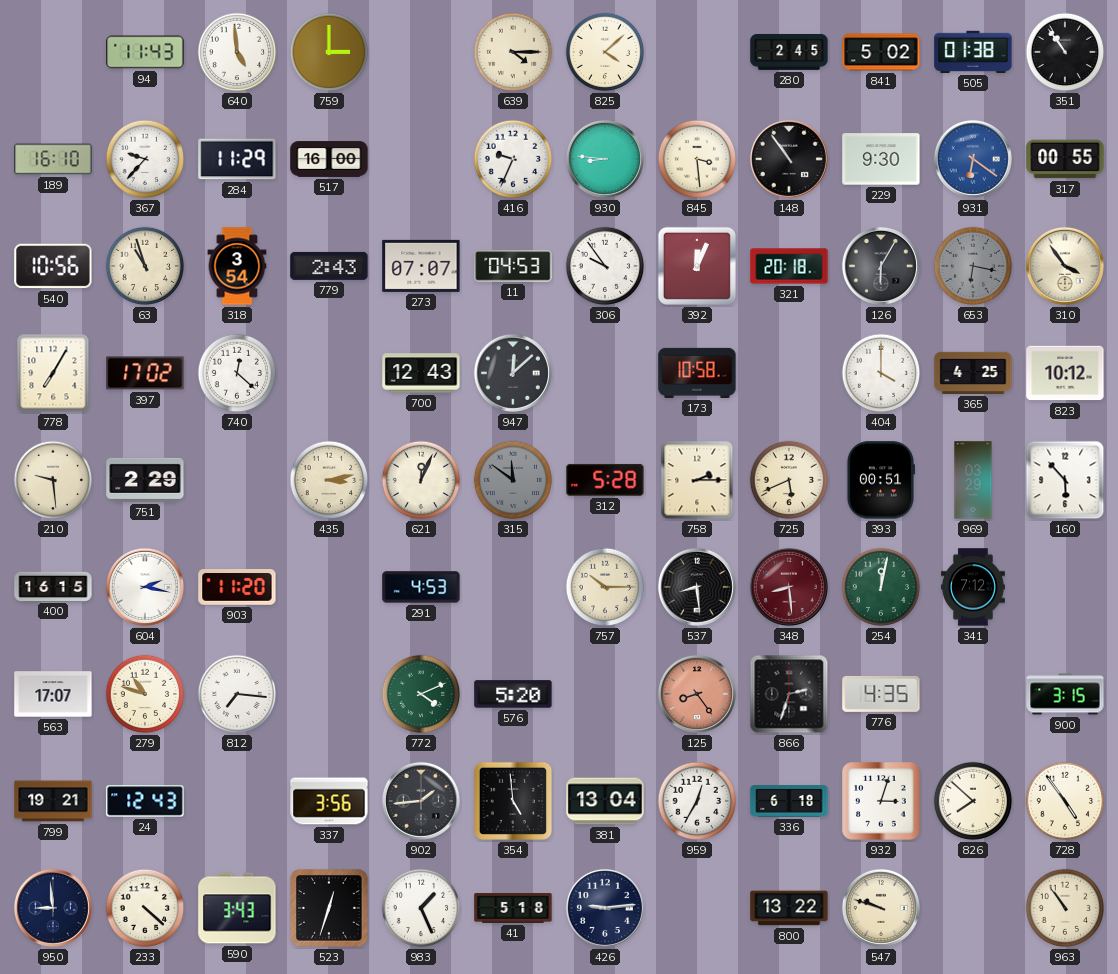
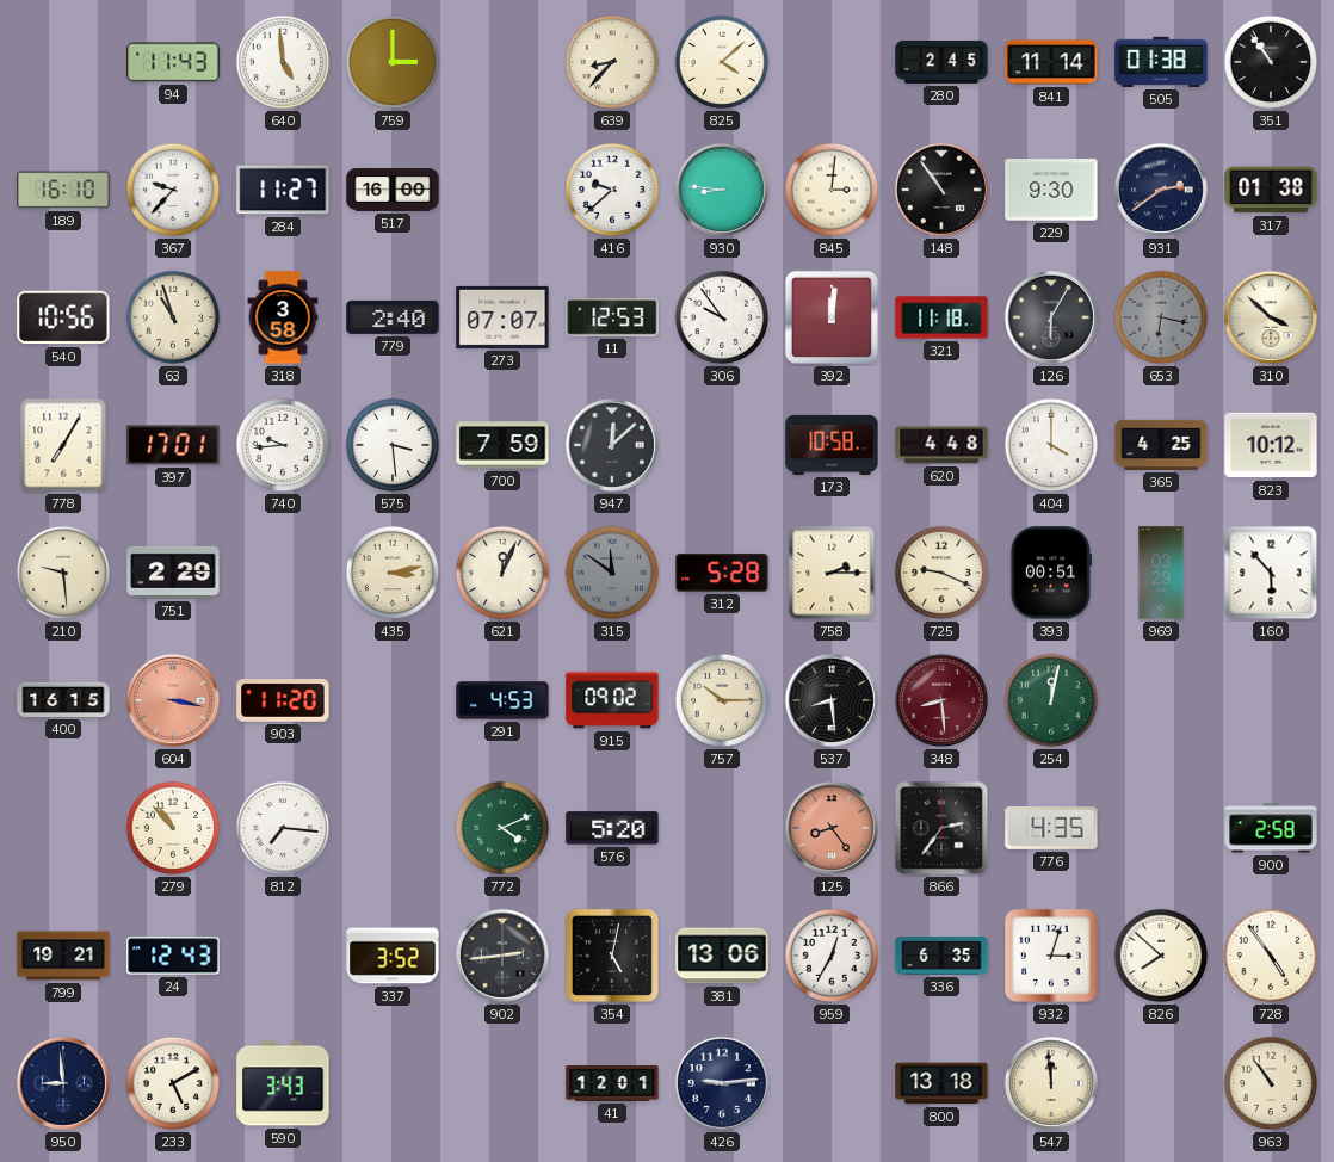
639: 4:15 -> 8:37
841: 5:02 -> 11:14
284: 11:29 -> 11:27
416: 9:34 -> 9:38
845: 3:29 -> 3:01
931: 6:21 -> 2:39
931 dial: blue -> navy
317: 00:55 -> 01:38
318: 3:54 -> 3:58
779: 2:43 -> 2:40
11: 04:53 -> 12:53
392: 12:04 -> 12:01
321: 20:18 -> 11:18
310: 3:54 -> 3:52
397: 17:02 -> 17:01
740: 12:22 -> 9:44
575: none -> 3:29
700: 12:43 -> 7:59
620: none -> 4:48
725: 5:41 -> 9:19
604: 2:17 -> 3:17
604 dial: white -> salmon
915: none -> 09:02
341: 7:12 -> none
563: 17:07 -> none
279: 10:48 -> 10:53
866: 2:33 -> 2:36
900: 3:15 -> 2:58
337: 3:56 -> 3:52
902: 1:44 -> 2:44
354: 4:59 -> 5:02
381: 13:04 -> 13:06
336: 6:18 -> 6:35
233: 4:22 -> 5:10
523: 12:33 -> none
983: 1:26 -> none
41: 5:18 -> 12:01
800: 13:22 -> 13:18
547: 9:48 -> 11:59
